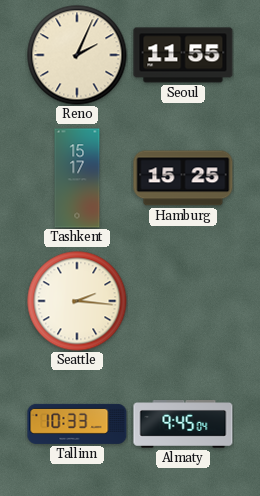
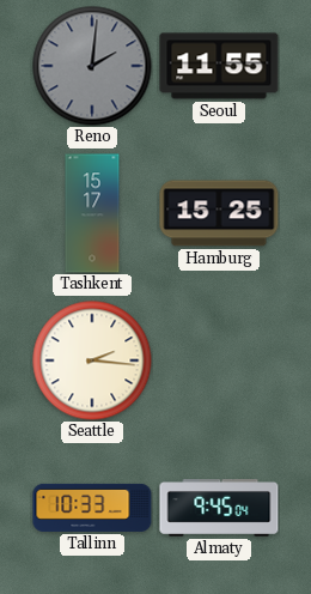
Reno: 2:04 -> 2:01
Reno dial: cream -> grey
